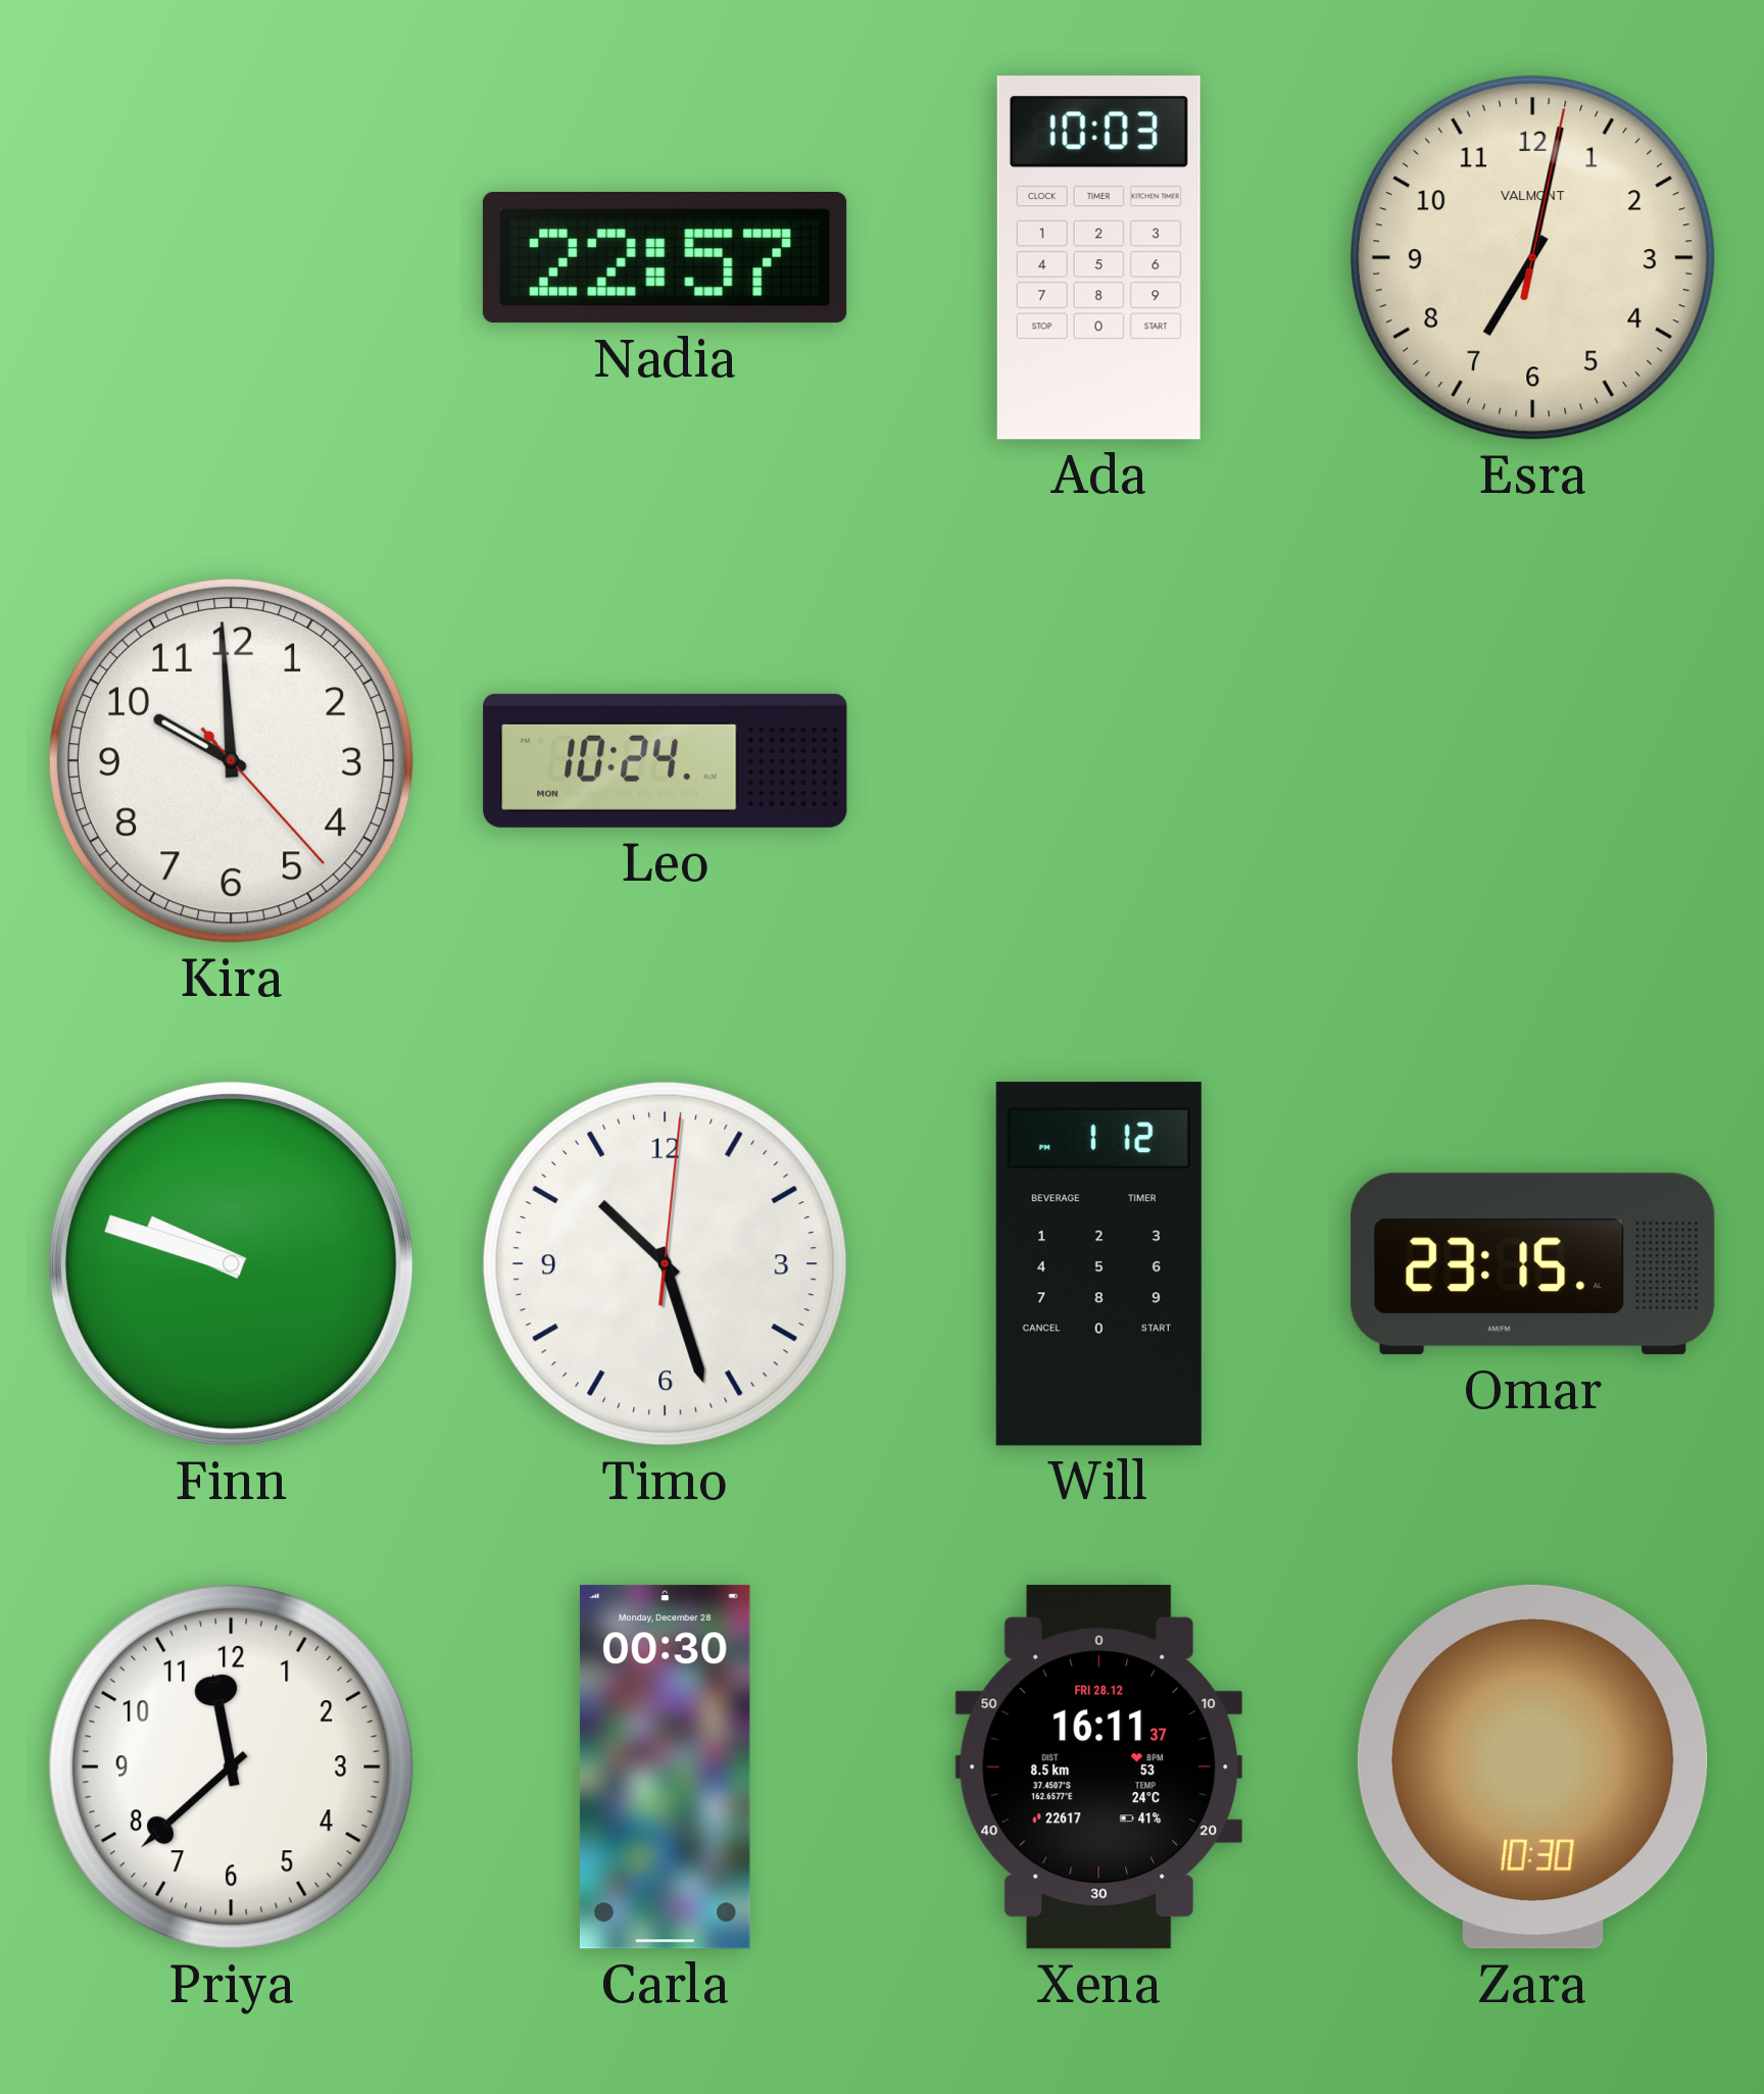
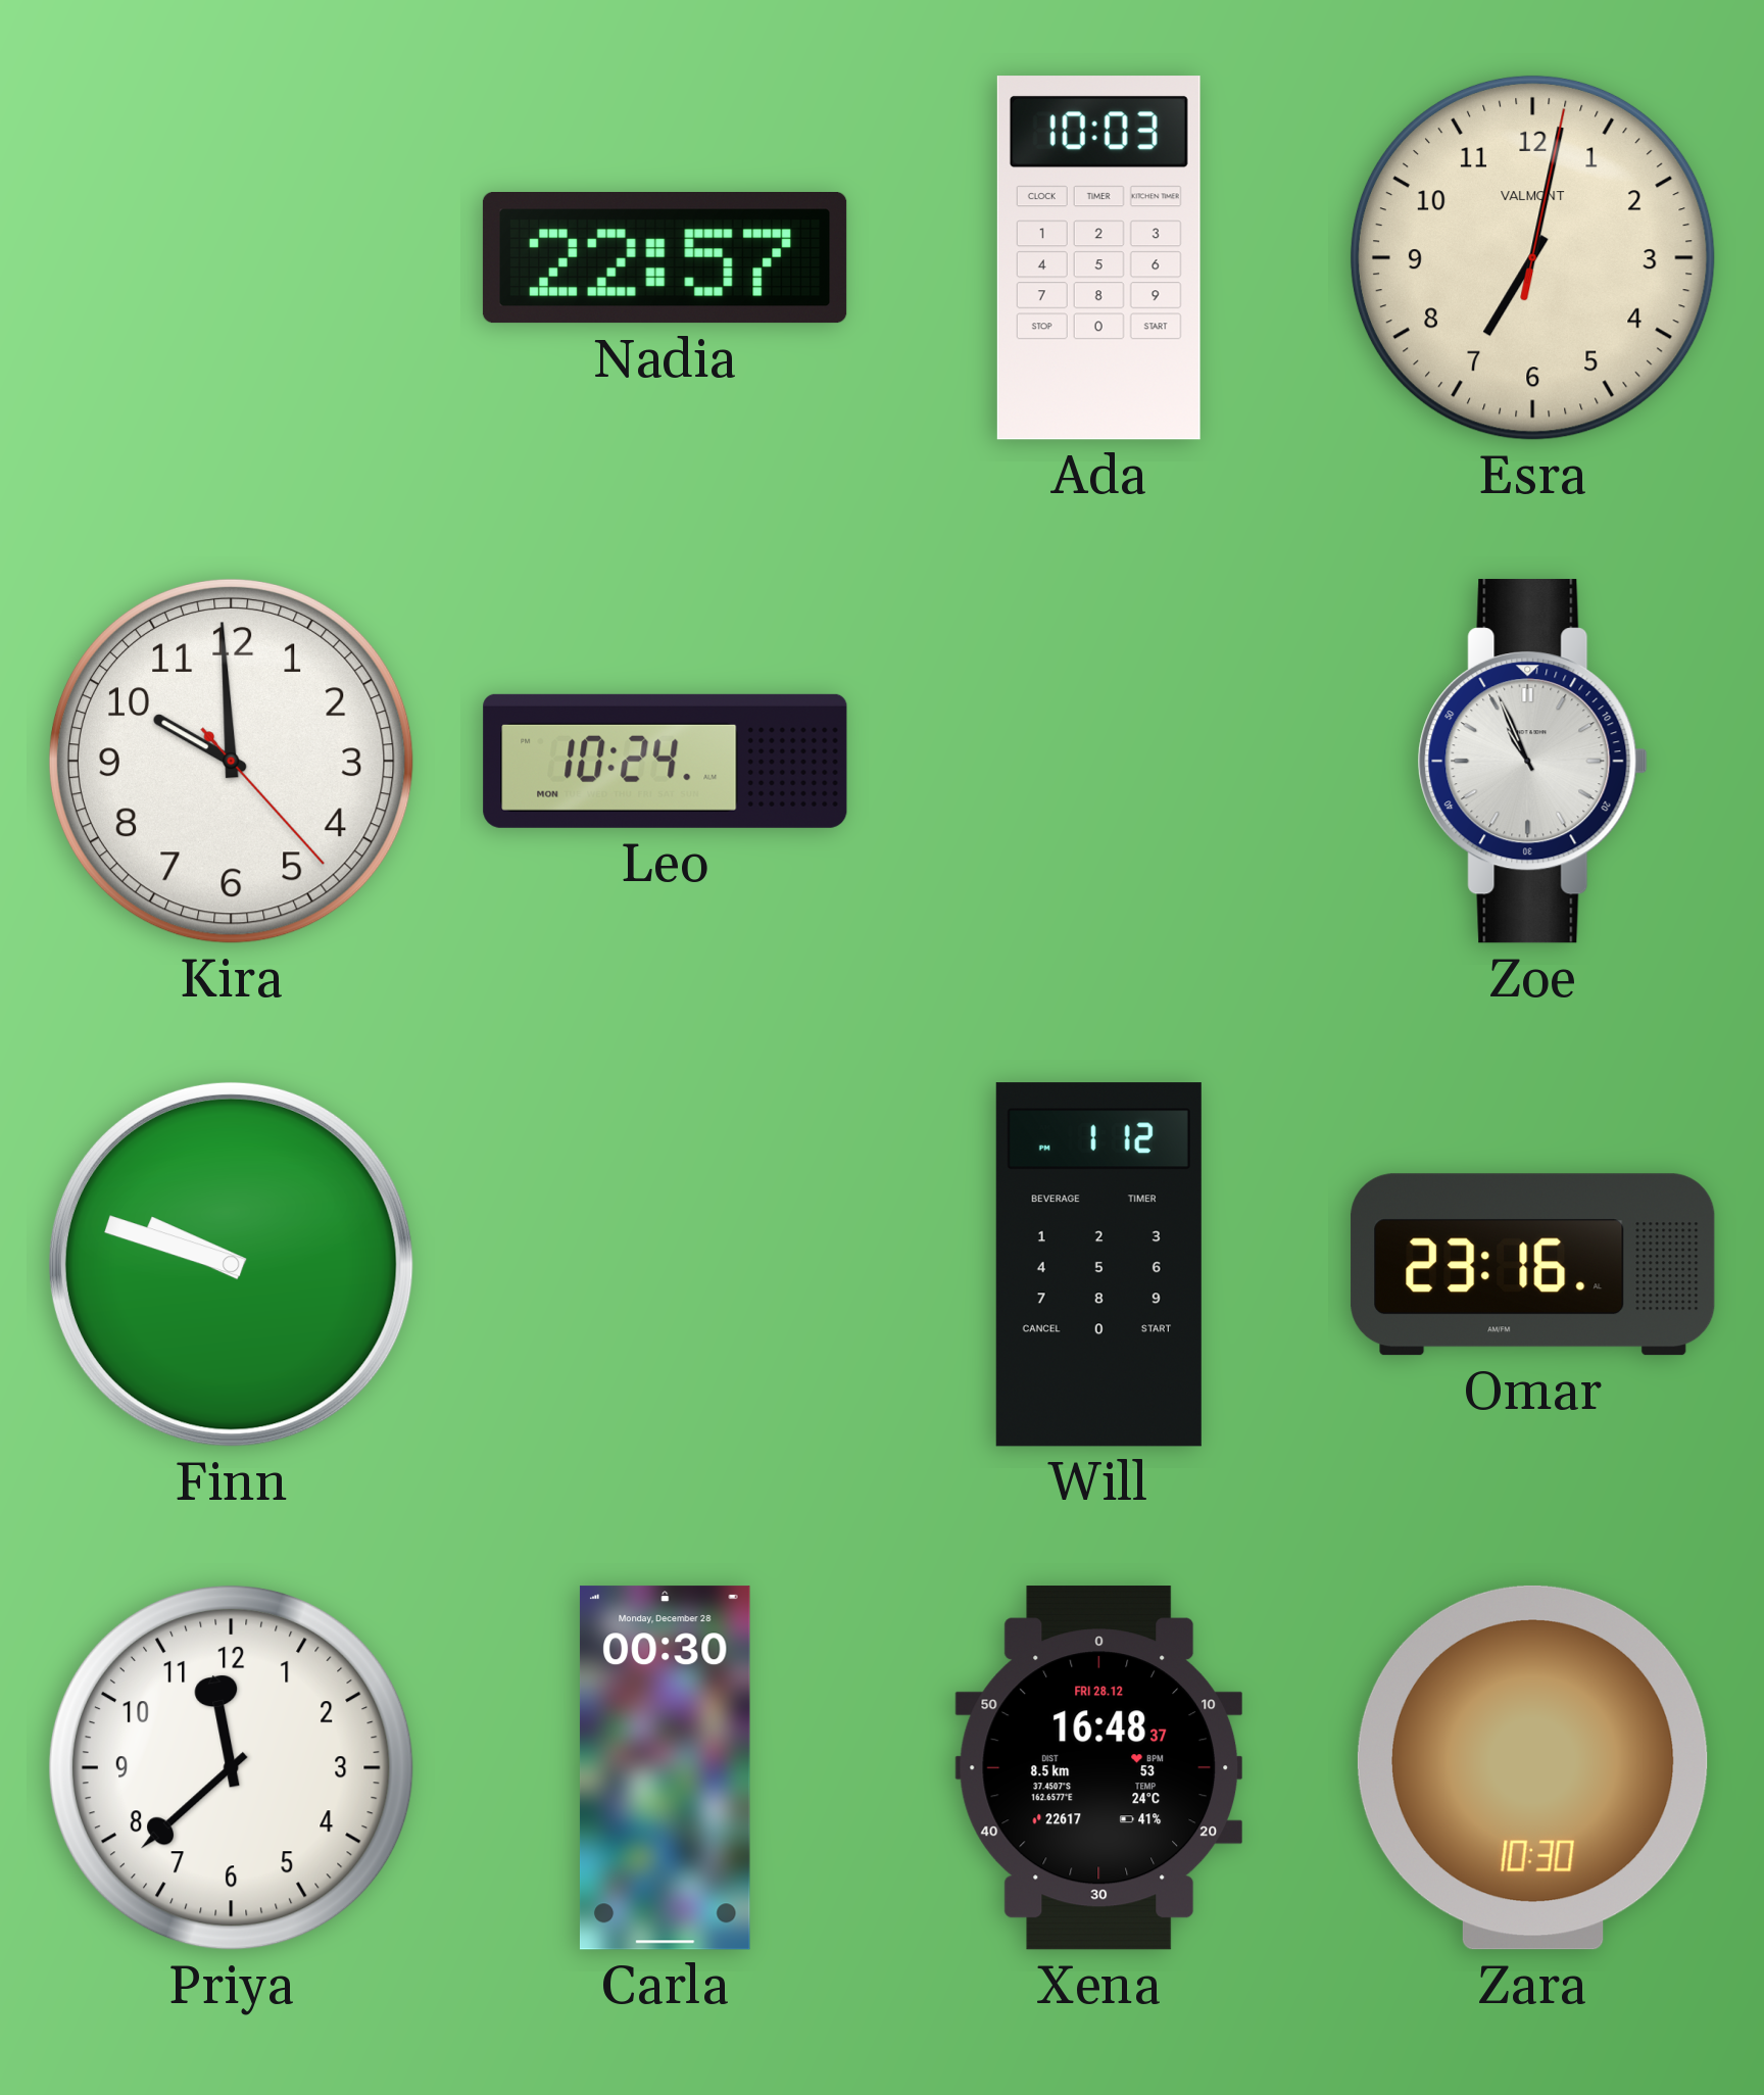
Zoe: none -> 10:56
Timo: 10:27 -> none
Omar: 23:15 -> 23:16
Xena: 16:11 -> 16:48
